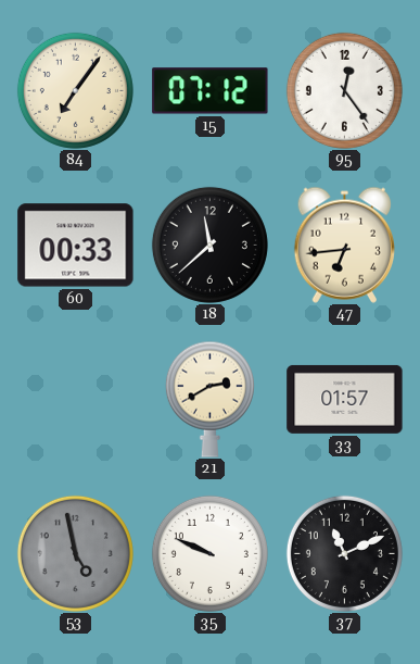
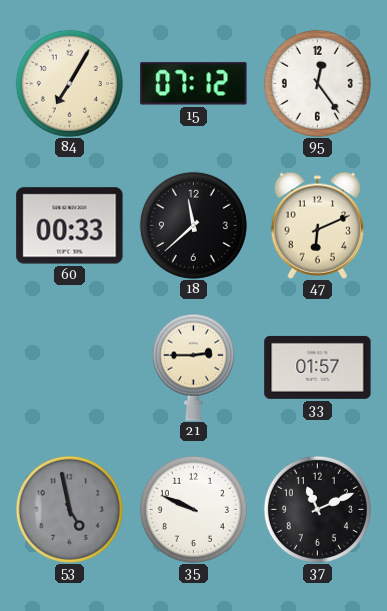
84: 7:06 -> 7:05
47: 6:44 -> 6:11
21: 2:40 -> 2:45
